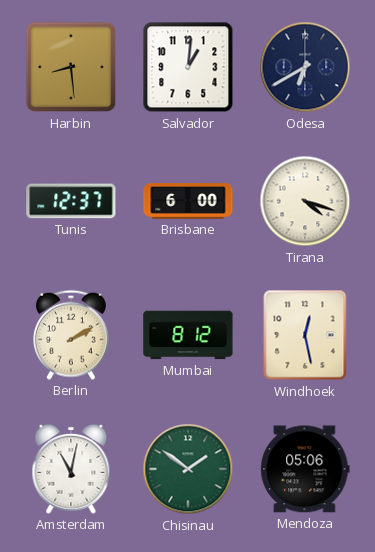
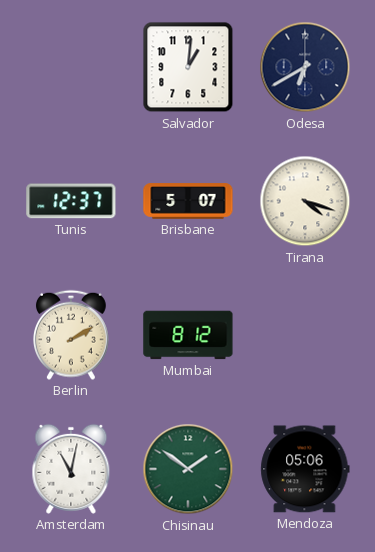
Harbin: 8:29 -> none
Brisbane: 6:00 -> 5:07
Windhoek: 12:28 -> none
